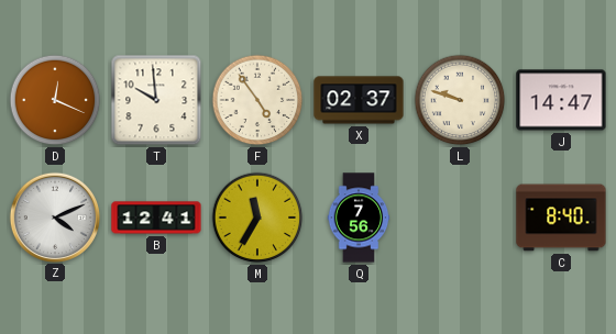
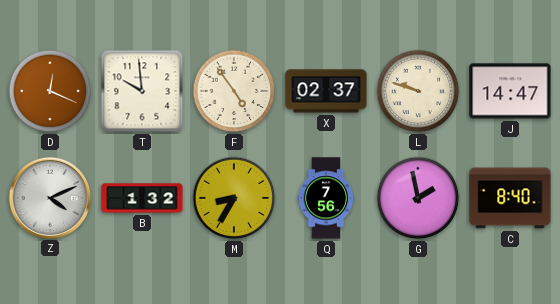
B: 12:41 -> 1:32
M: 11:35 -> 8:35
G: none -> 1:58
